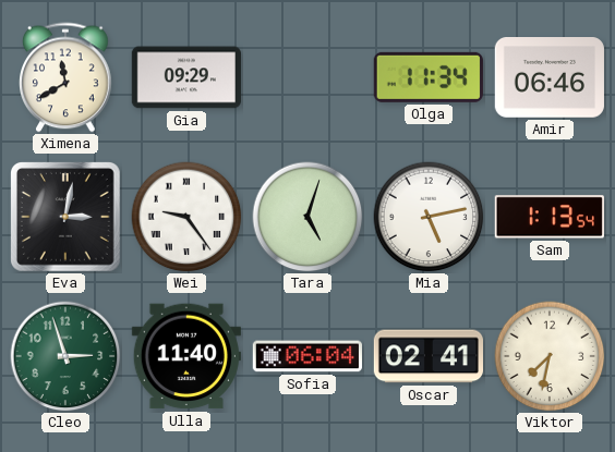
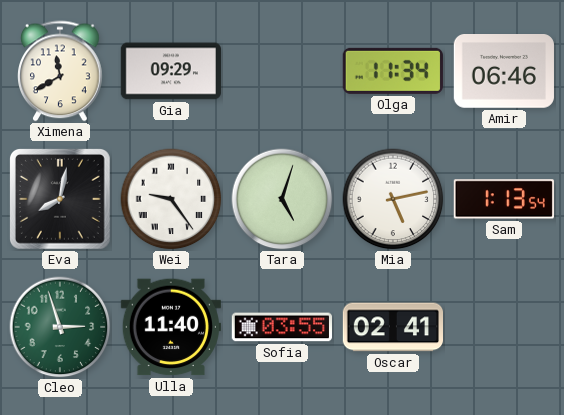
Eva: 3:02 -> 8:02
Sofia: 06:04 -> 03:55
Viktor: 7:32 -> none
